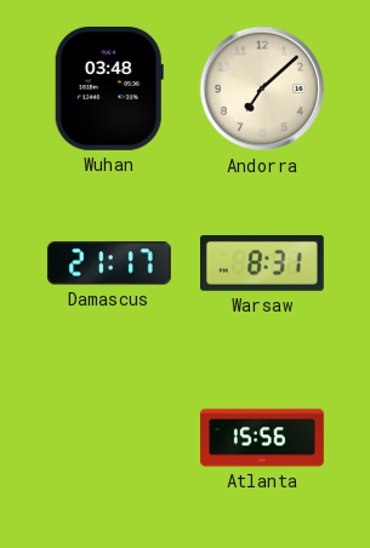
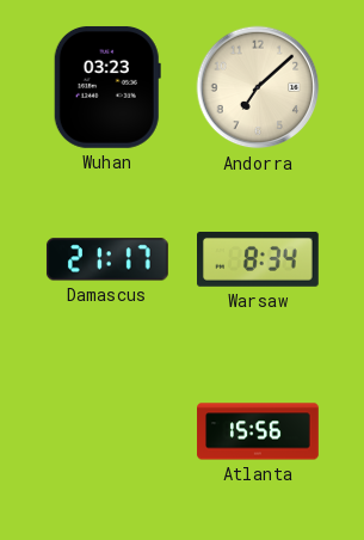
Wuhan: 03:48 -> 03:23
Warsaw: 8:31 -> 8:34
